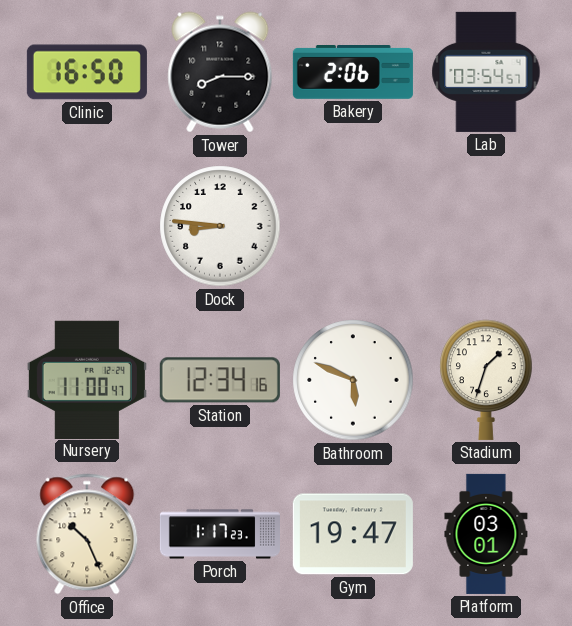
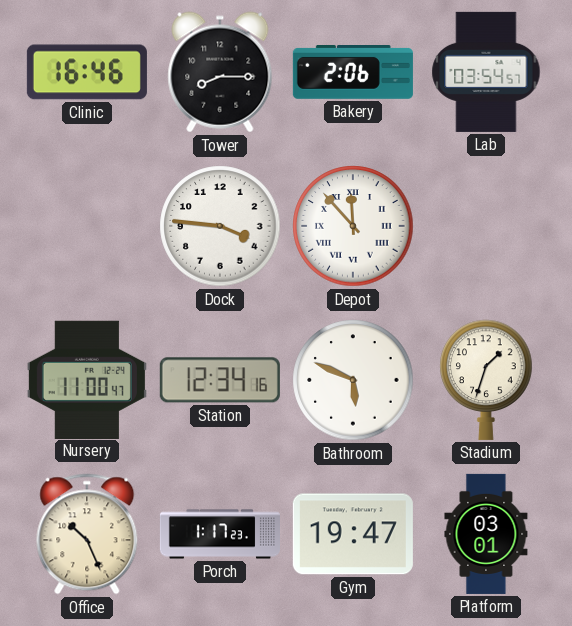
Clinic: 16:50 -> 16:46
Dock: 8:46 -> 3:46
Depot: none -> 11:53
